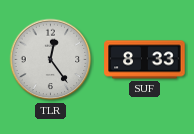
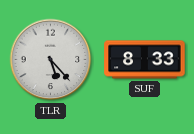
TLR: 12:24 -> 5:23
